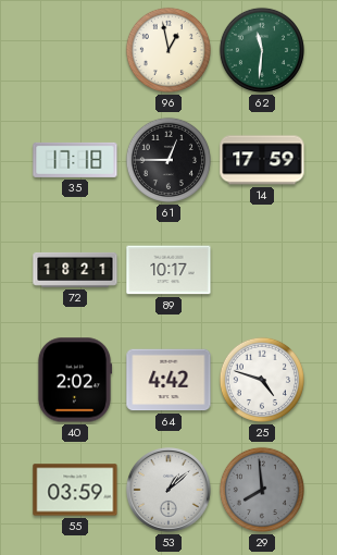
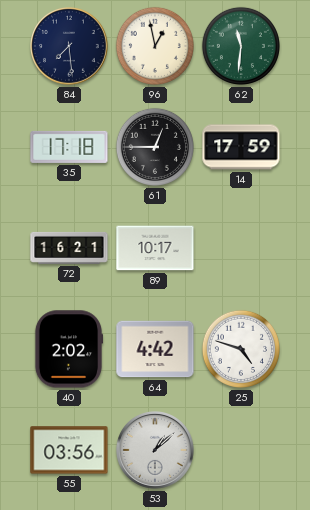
84: none -> 7:29
72: 18:21 -> 16:21
55: 03:59 -> 03:56
29: 7:59 -> none
